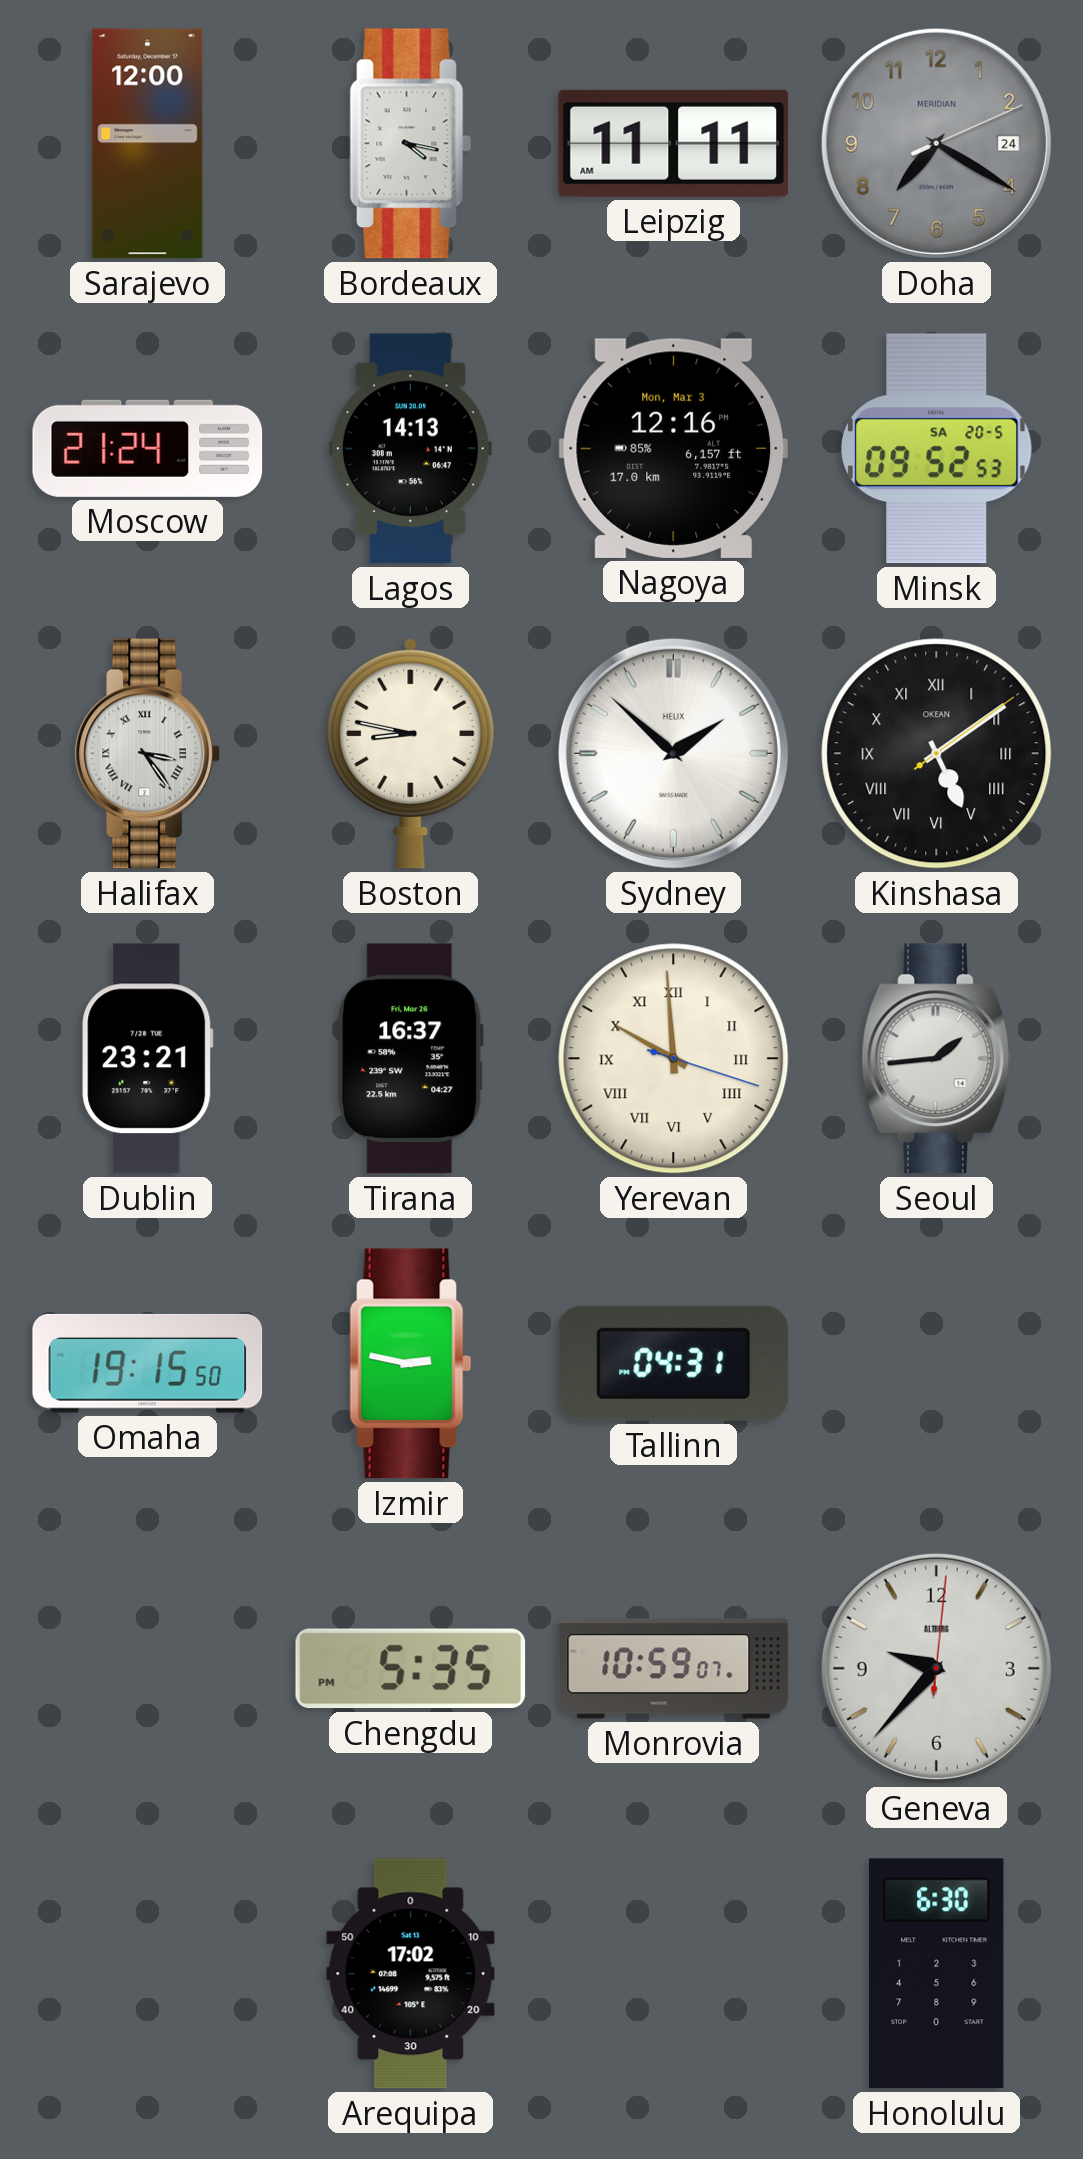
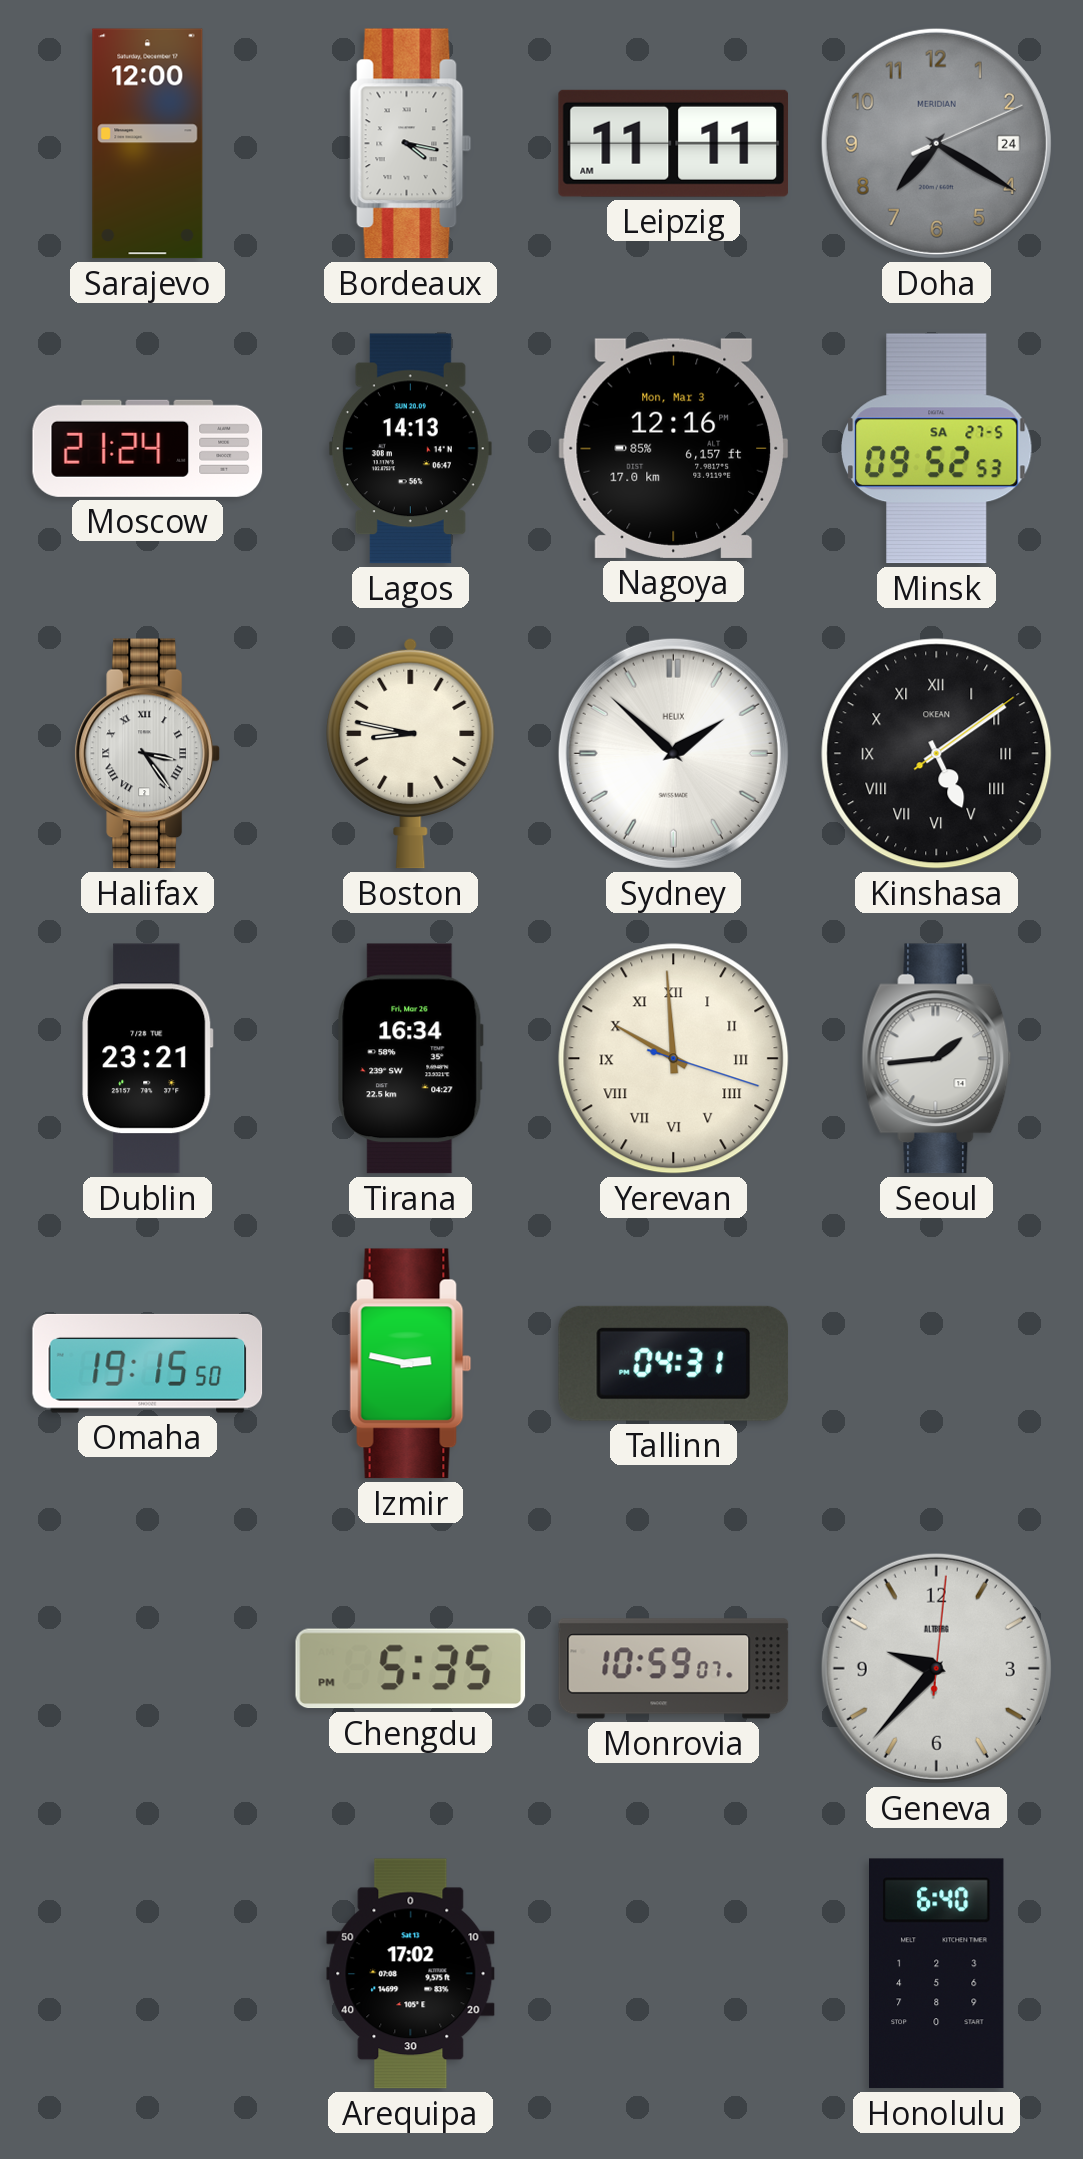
Minsk date: SA 20-5 -> SA 27-5
Tirana: 16:37 -> 16:34
Honolulu: 6:30 -> 6:40
